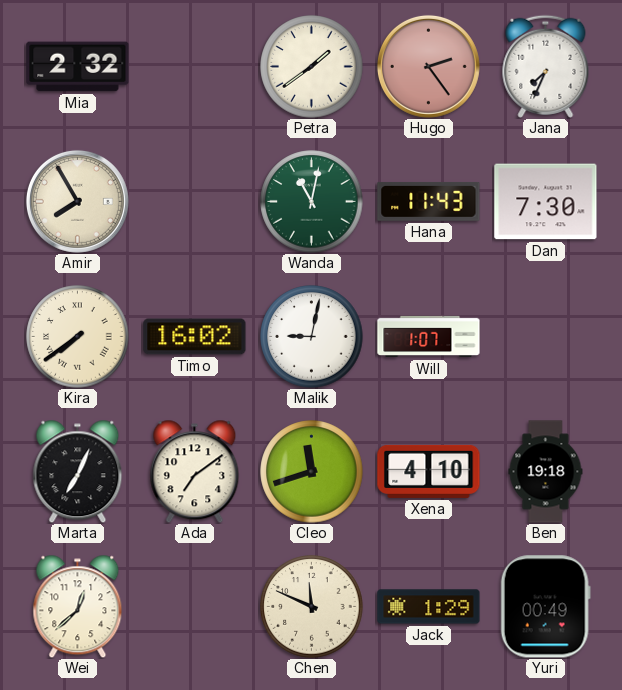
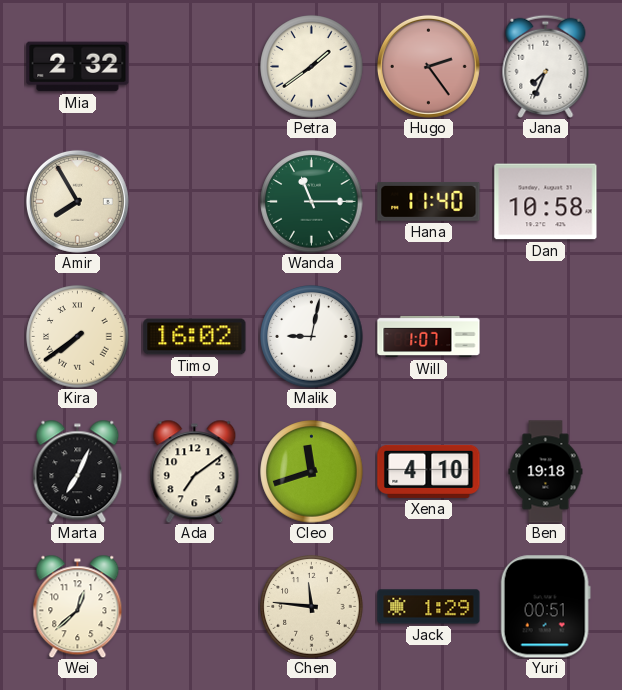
Wanda: 11:02 -> 11:15
Hana: 11:43 -> 11:40
Dan: 7:30 -> 10:58
Chen: 11:49 -> 11:46
Yuri: 00:49 -> 00:51
